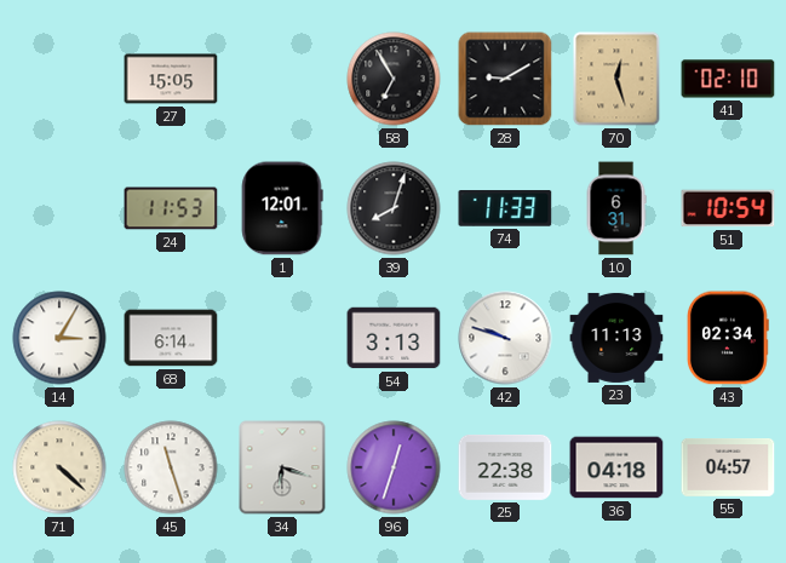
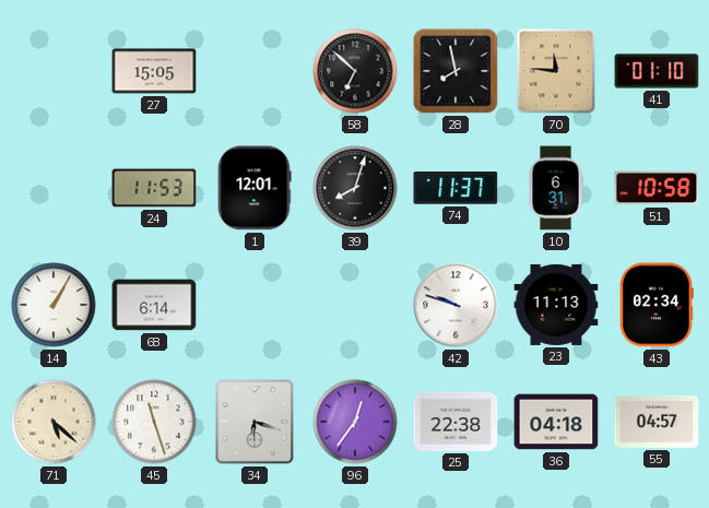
58: 6:55 -> 6:52
28: 9:10 -> 7:58
70: 12:27 -> 11:46
41: 02:10 -> 01:10
74: 11:33 -> 11:37
51: 10:54 -> 10:58
14: 3:05 -> 1:05
54: 3:13 -> none
71: 4:22 -> 5:22
96: 12:33 -> 12:36
